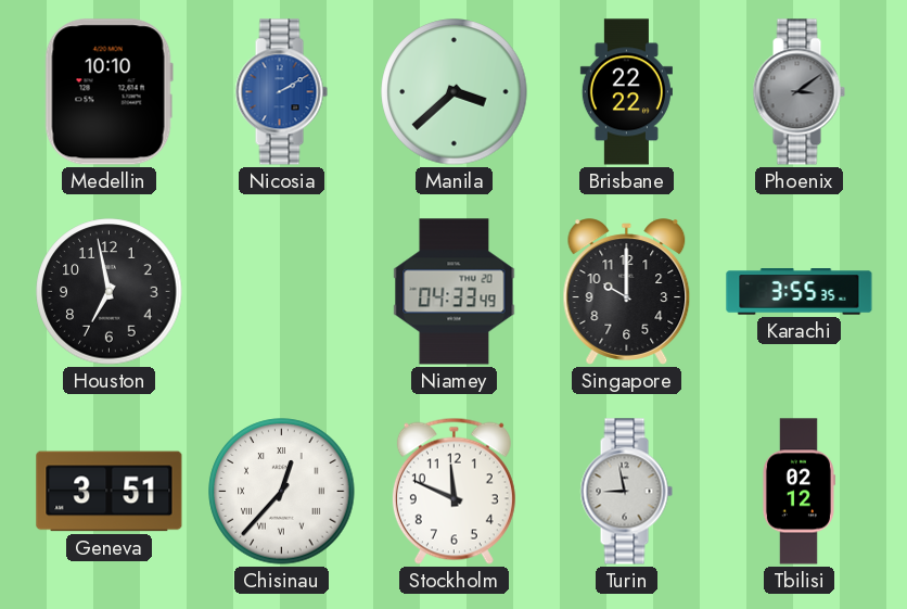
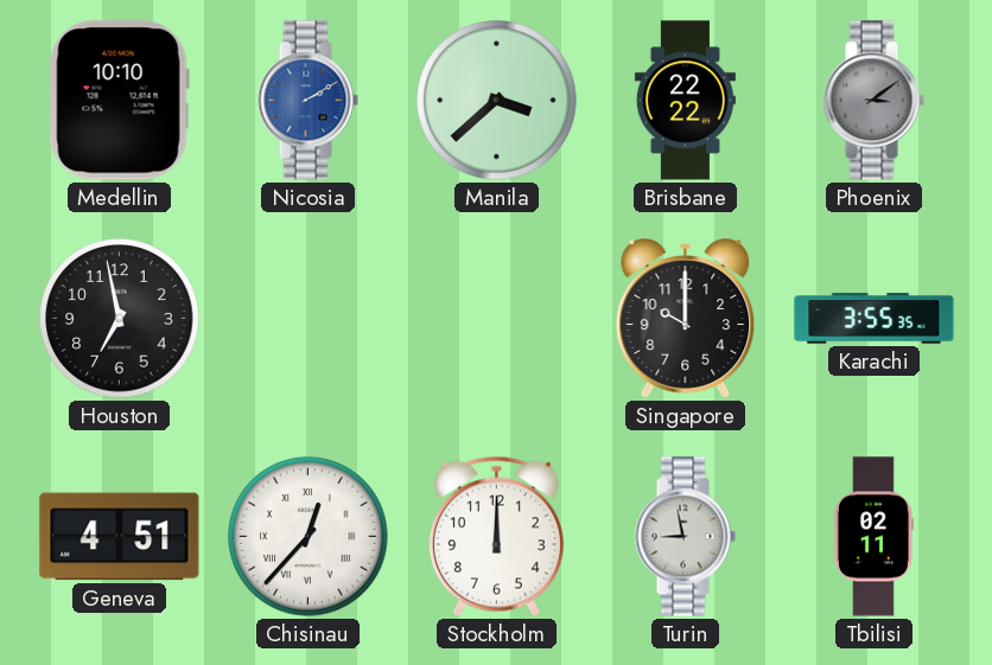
Niamey: 04:33 -> none
Geneva: 3:51 -> 4:51
Stockholm: 11:49 -> 12:00
Tbilisi: 02:12 -> 02:11
